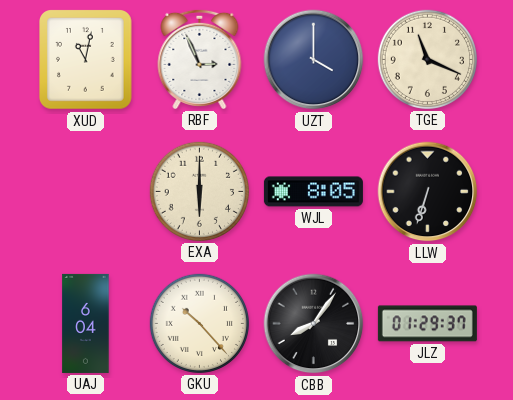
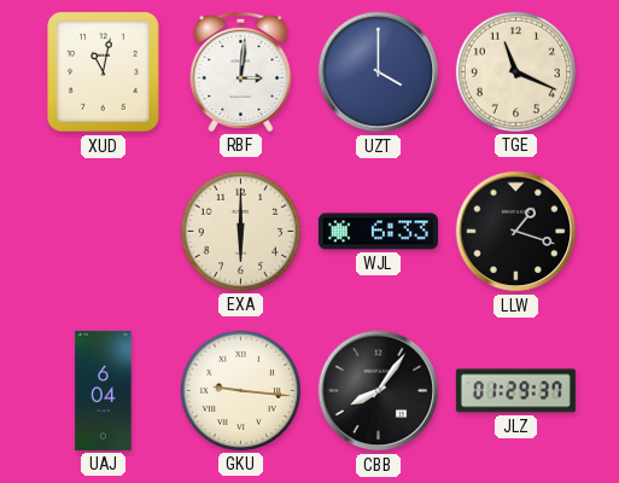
RBF: 2:56 -> 3:01
WJL: 8:05 -> 6:33
LLW: 6:33 -> 1:18
GKU: 10:23 -> 9:16
